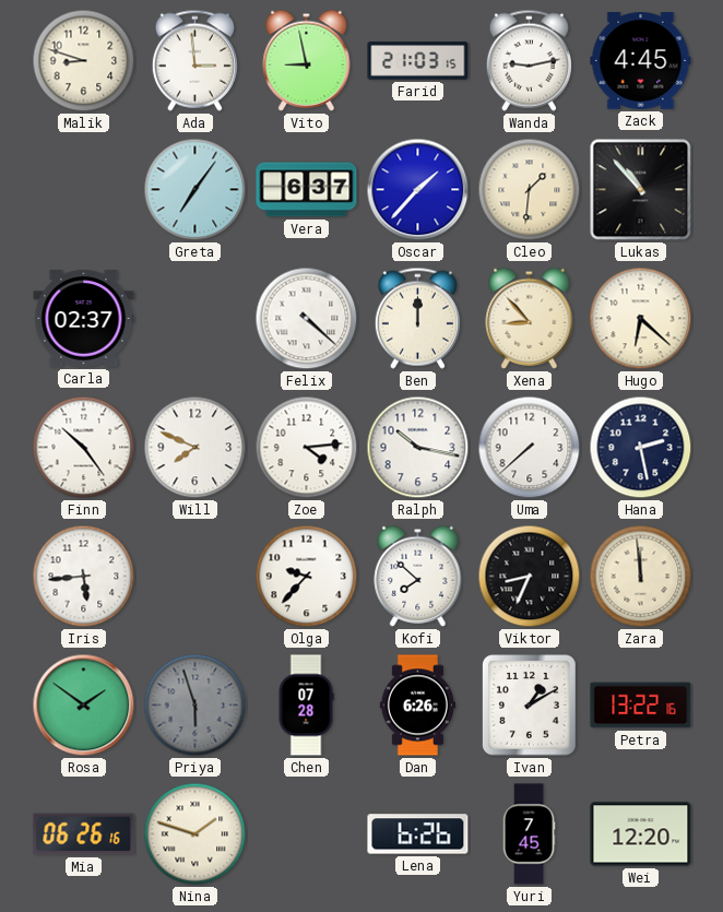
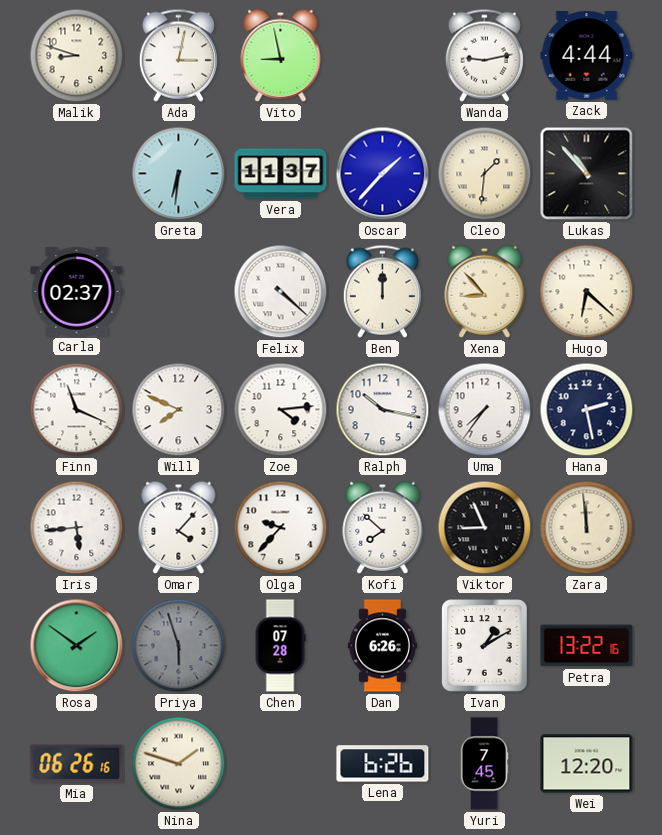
Ada: 2:59 -> 3:02
Farid: 21:03 -> none
Zack: 4:45 -> 4:44
Greta: 7:06 -> 6:31
Vera: 6:37 -> 11:37
Finn: 10:24 -> 11:19
Uma: 7:38 -> 7:36
Omar: none -> 4:07
Viktor: 8:34 -> 8:56
